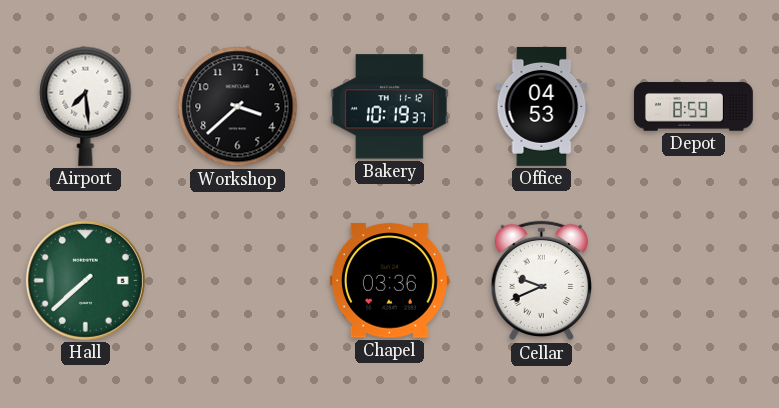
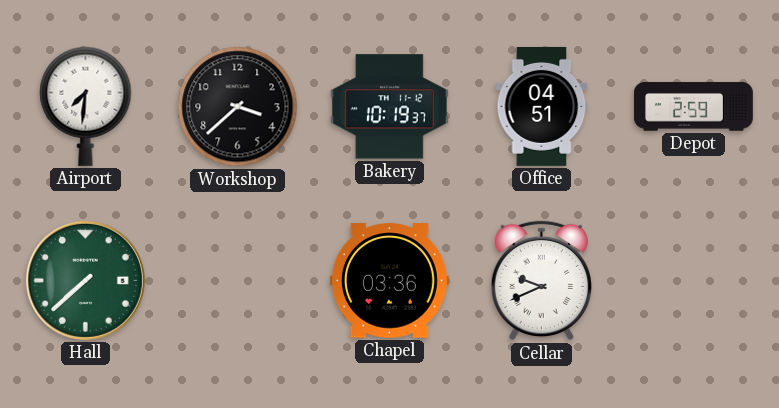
Airport: 7:29 -> 7:31
Office: 04:53 -> 04:51
Depot: 8:59 -> 2:59
